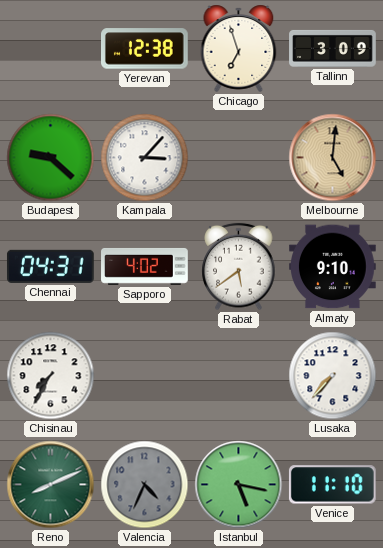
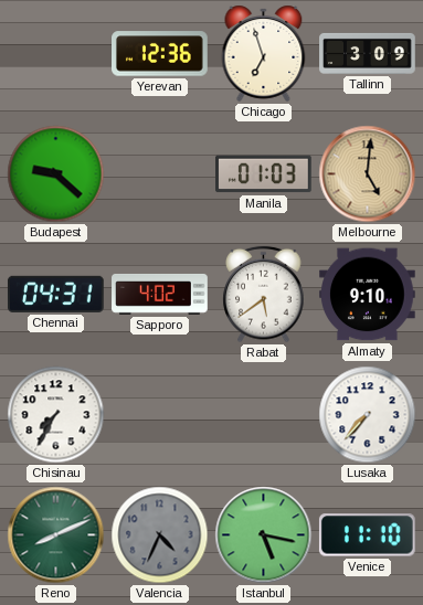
Yerevan: 12:38 -> 12:36
Kampala: 3:07 -> none
Manila: none -> 01:03
